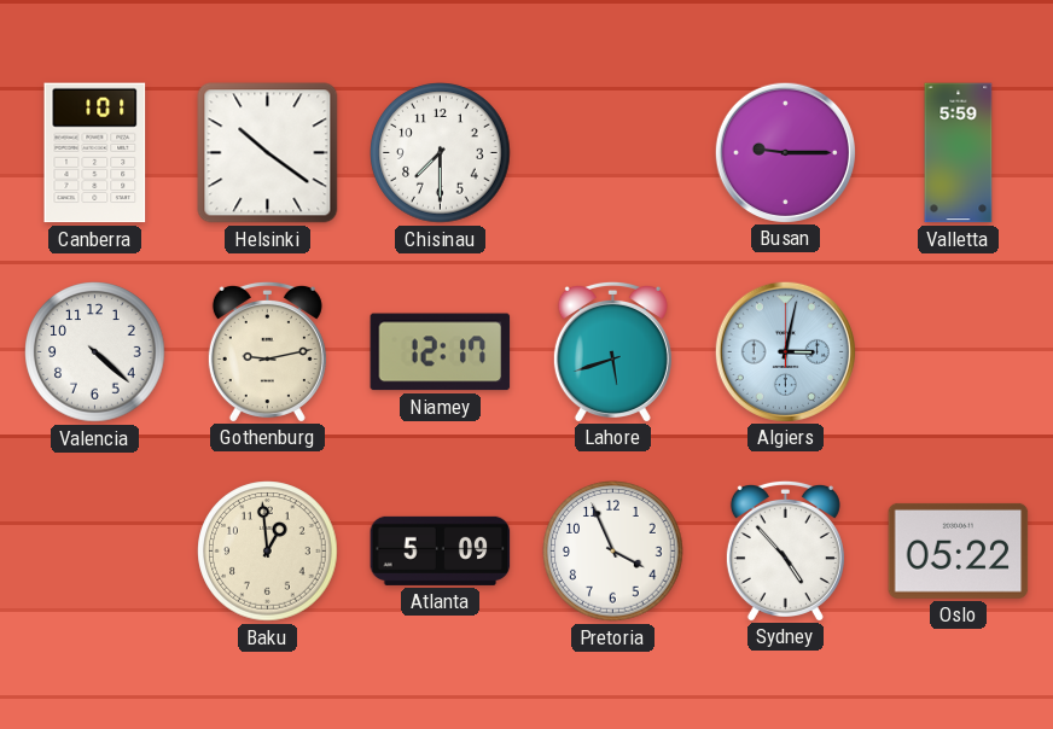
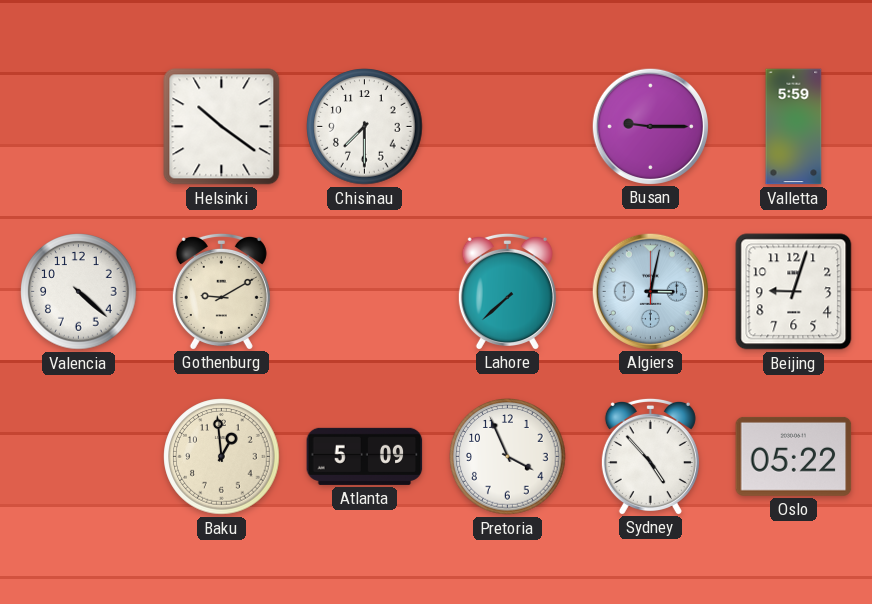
Canberra: 1:01 -> none
Gothenburg: 9:13 -> 9:10
Niamey: 12:17 -> none
Lahore: 5:42 -> 7:38
Beijing: none -> 9:03
